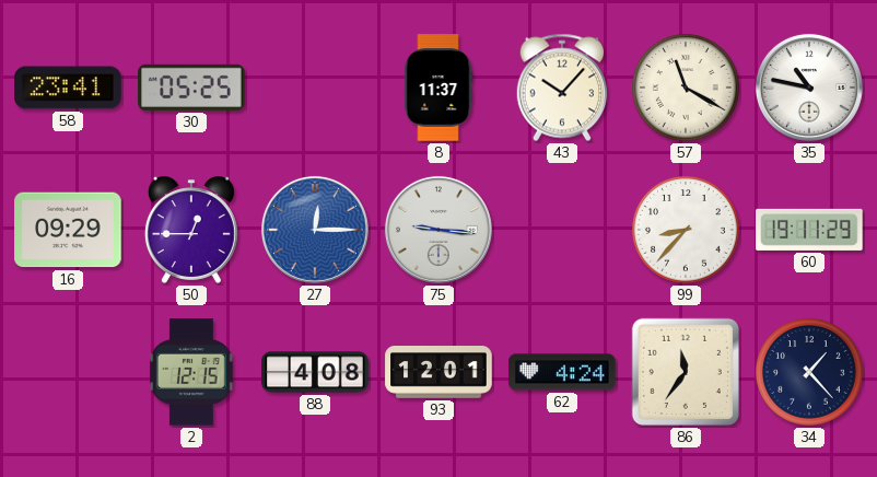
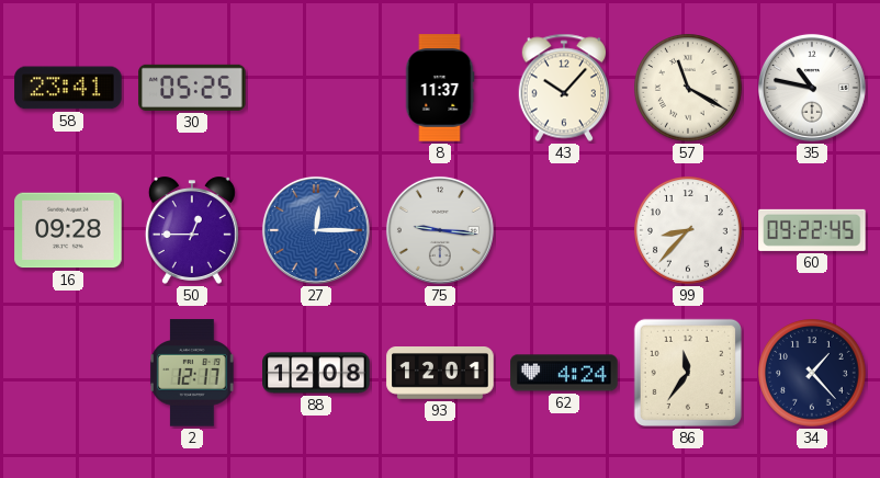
16: 09:29 -> 09:28
60: 19:11 -> 09:22
2: 12:15 -> 12:17
88: 4:08 -> 12:08
